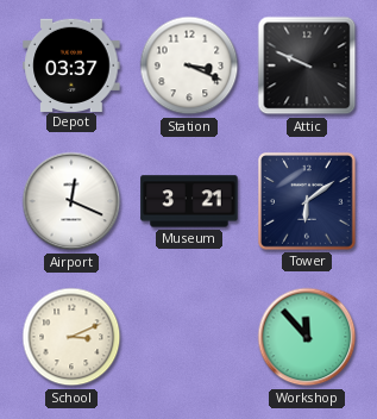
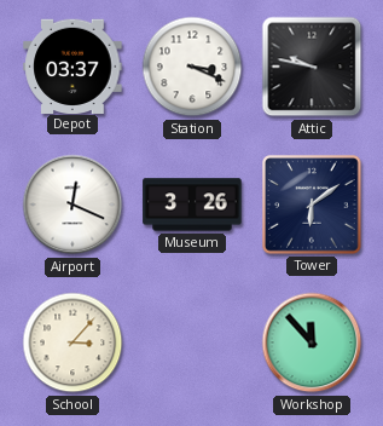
Attic: 9:49 -> 9:47
Museum: 3:21 -> 3:26
School: 3:11 -> 3:07
